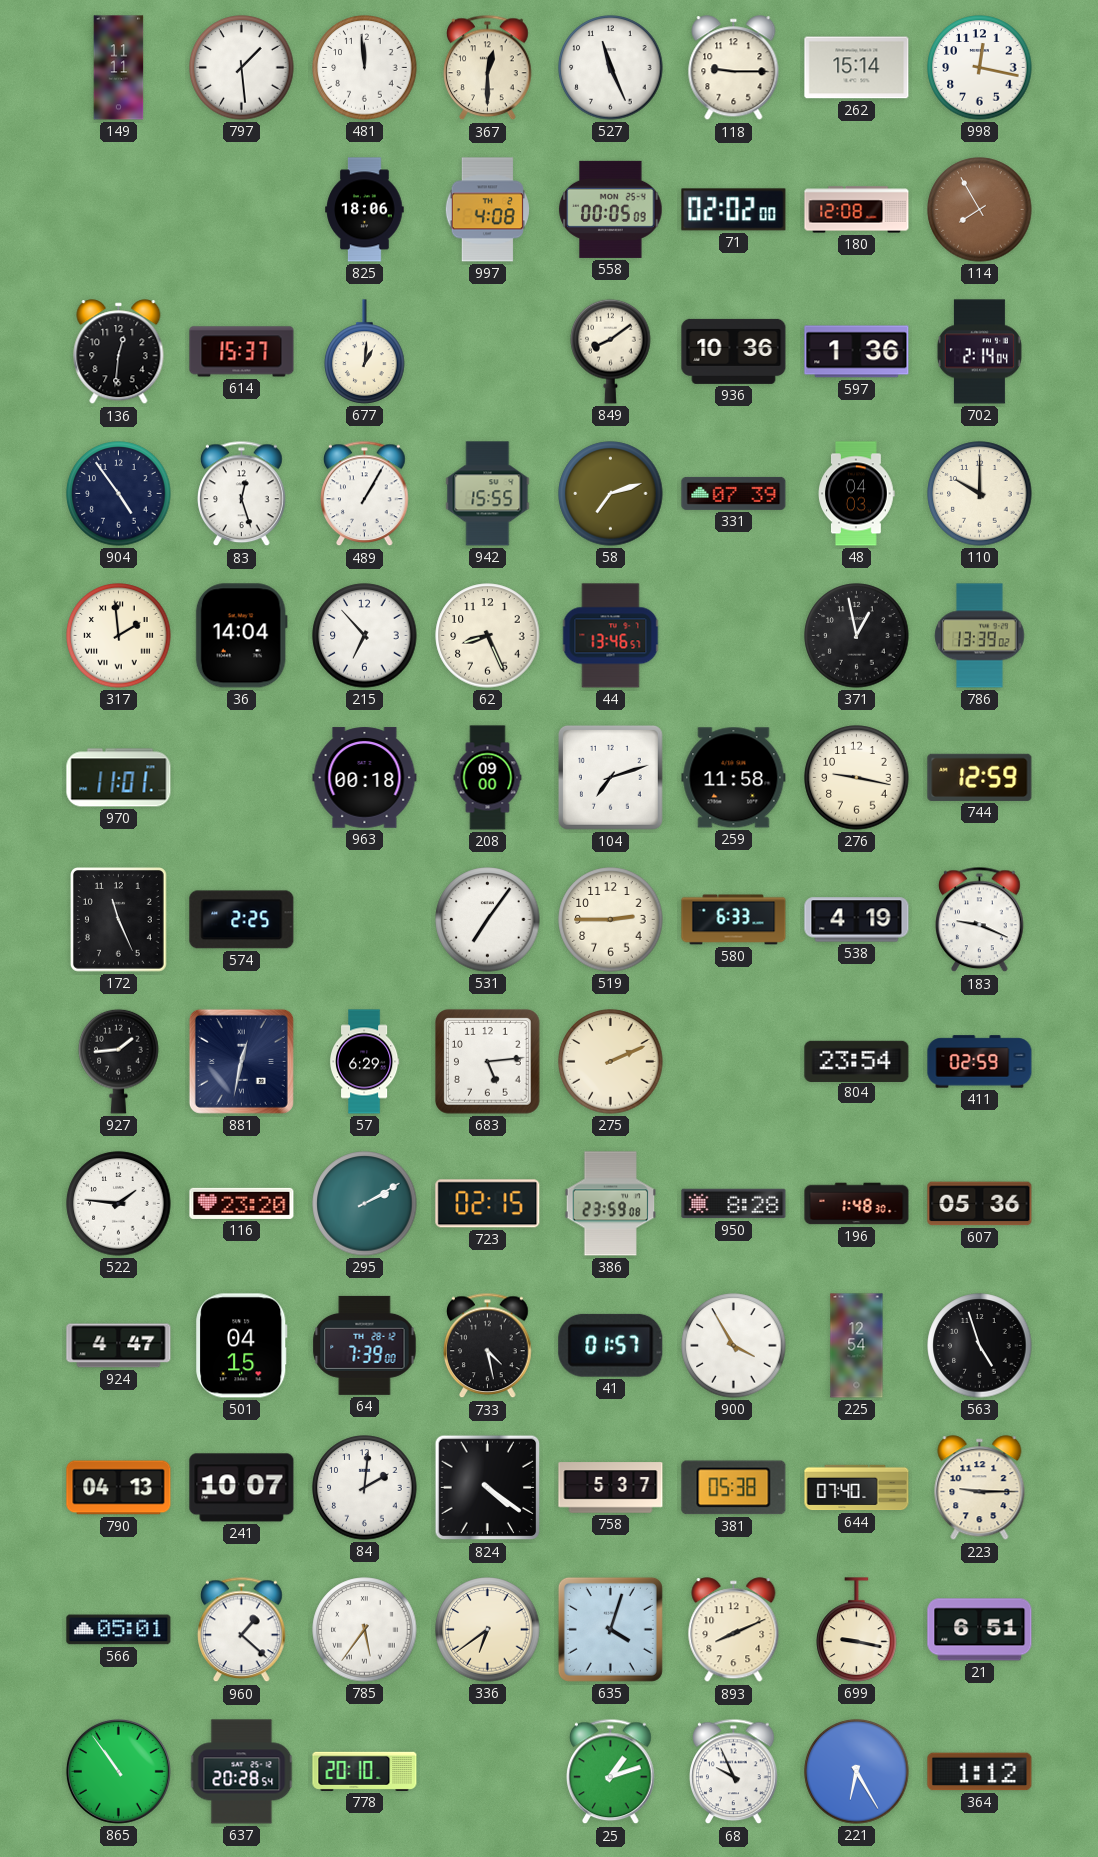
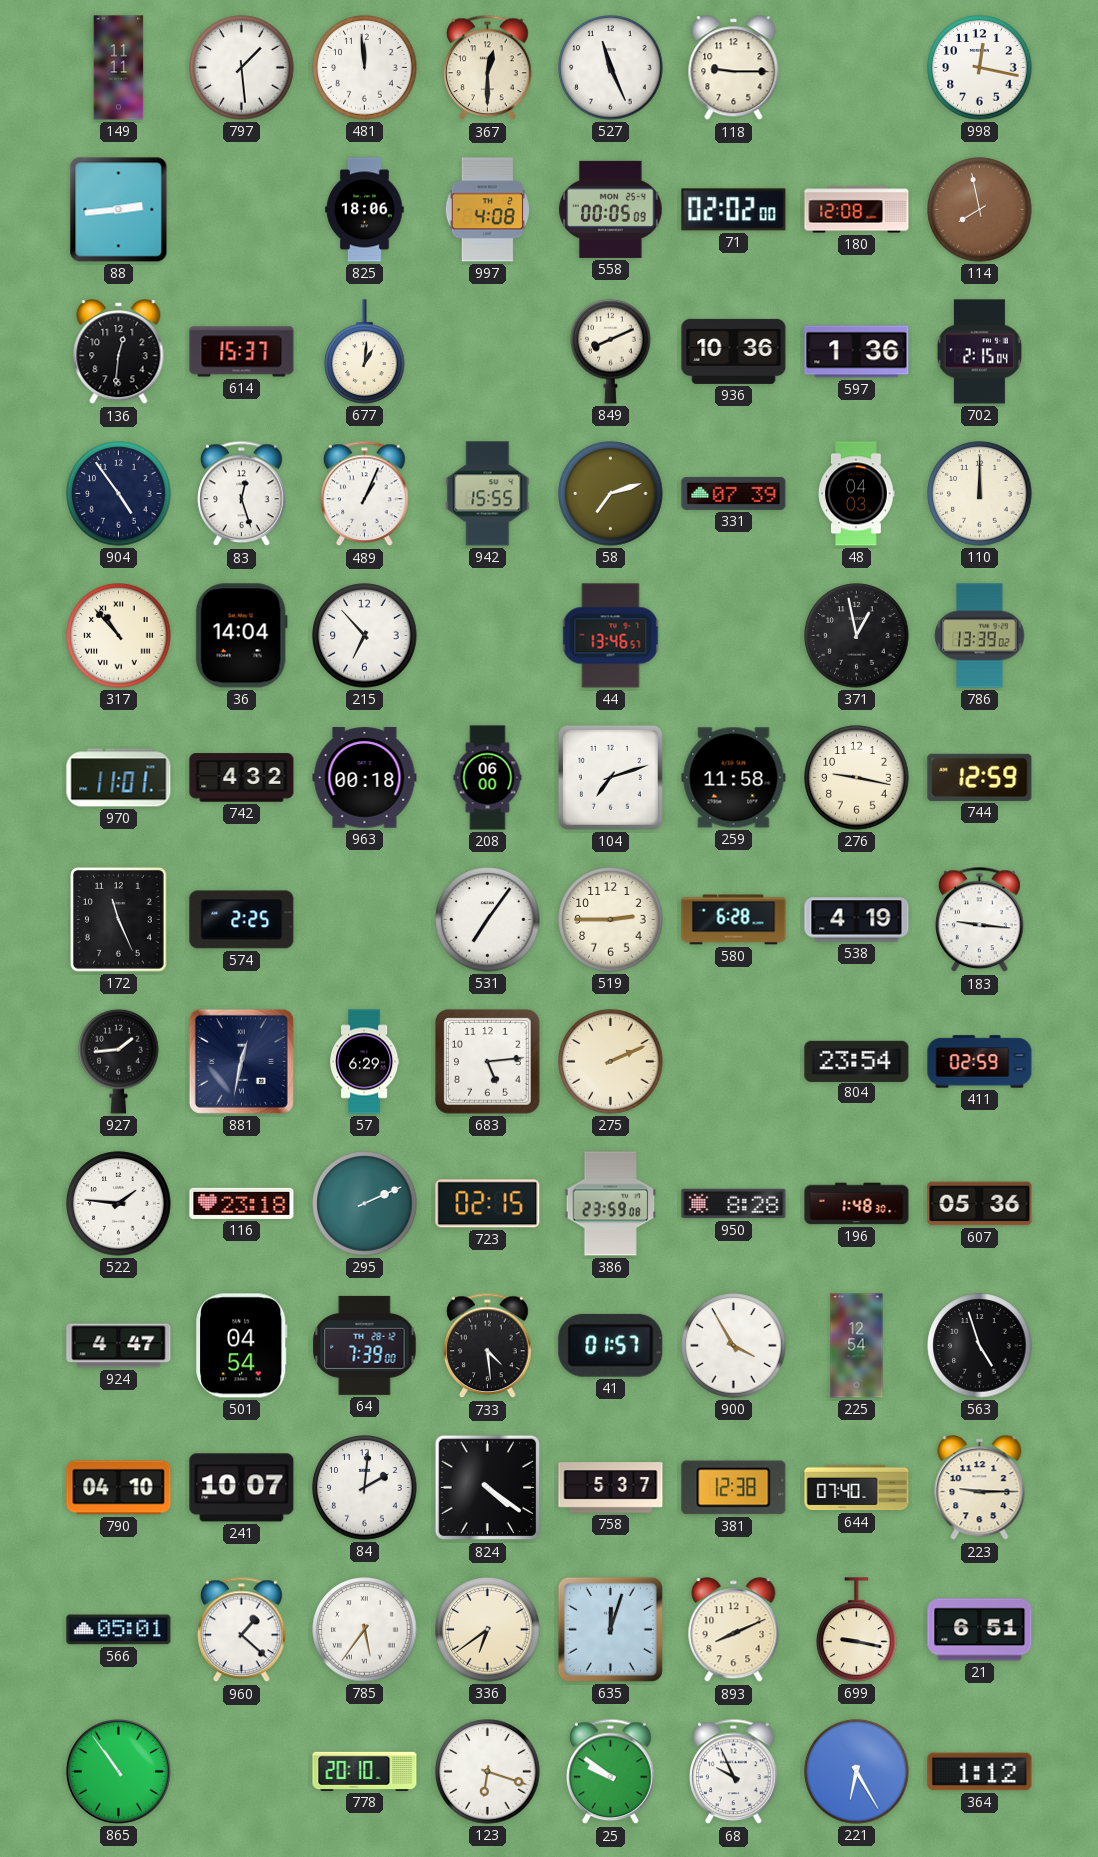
262: 15:14 -> none
88: none -> 2:44
114: 7:55 -> 7:58
849: 8:09 -> 8:11
702: 2:14 -> 2:15
489: 1:05 -> 1:04
110: 10:00 -> 12:00
317: 1:59 -> 10:53
62: 8:26 -> none
742: none -> 4:32
208: 09:00 -> 06:00
580: 6:33 -> 6:28
183: 9:19 -> 9:16
116: 23:20 -> 23:18
295: 2:10 -> 2:11
501: 04:15 -> 04:54
733: 4:28 -> 4:29
790: 04:13 -> 04:10
381: 05:38 -> 12:38
635: 4:03 -> 12:03
637: 20:28 -> none
123: none -> 6:18
25: 1:12 -> 9:51
